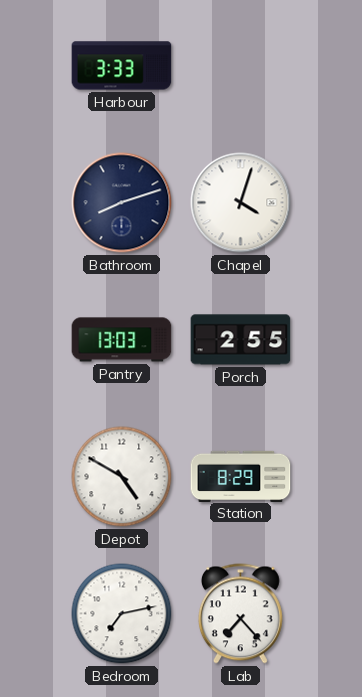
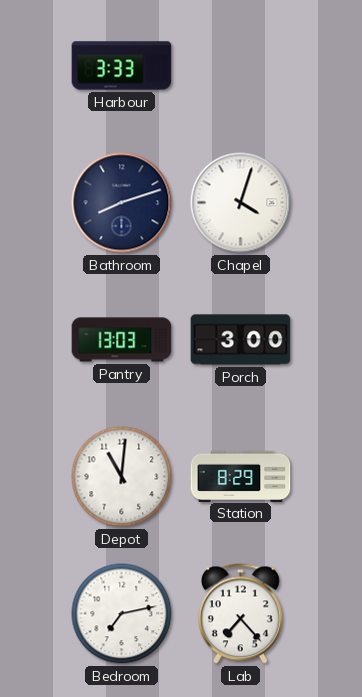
Porch: 2:55 -> 3:00
Depot: 4:50 -> 11:01
